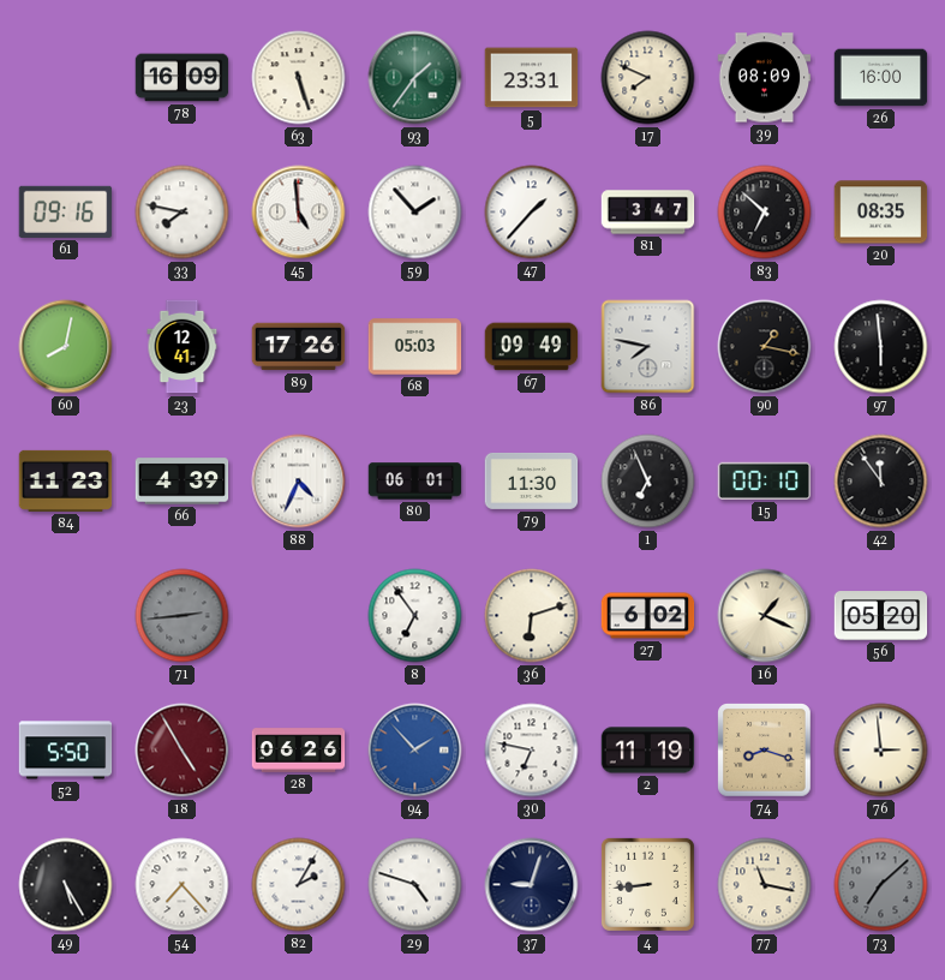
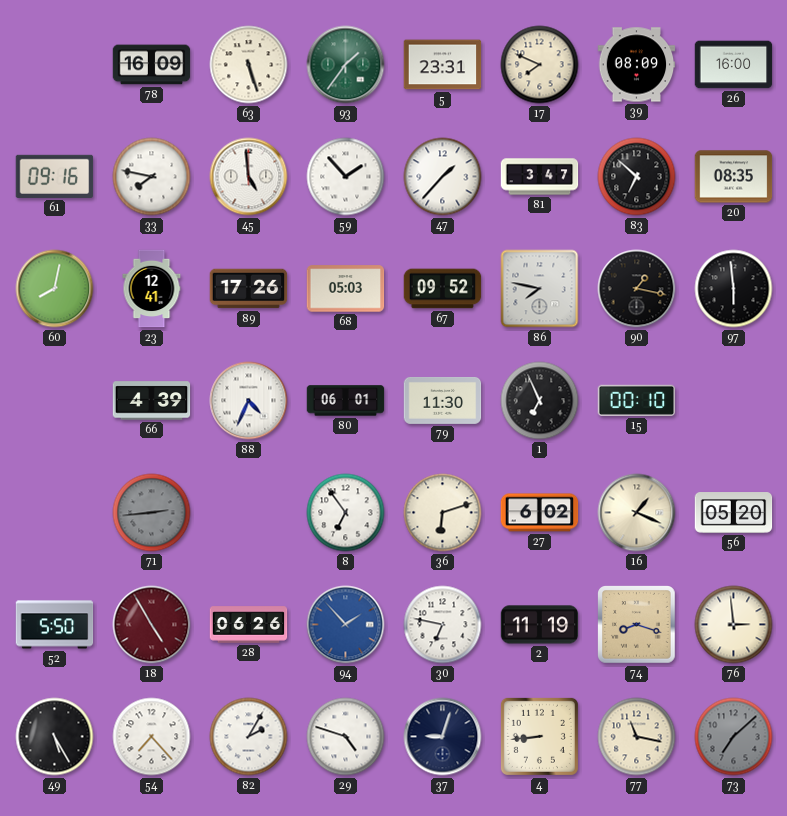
67: 09:49 -> 09:52
84: 11:23 -> none
42: 11:54 -> none
